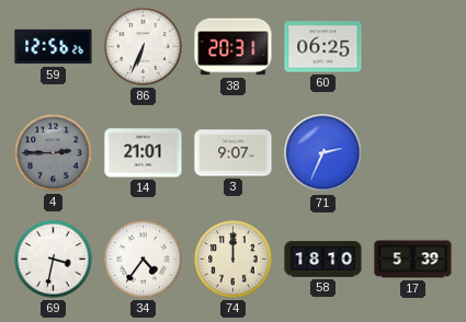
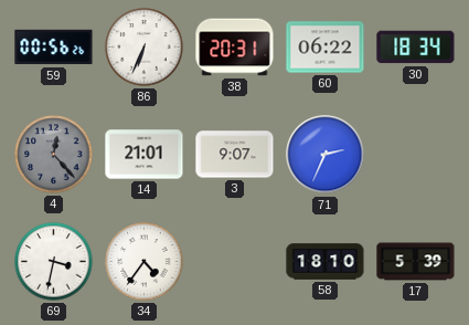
59: 12:56 -> 00:56
60: 06:25 -> 06:22
30: none -> 18:34
4: 2:45 -> 12:23
74: 12:00 -> none
